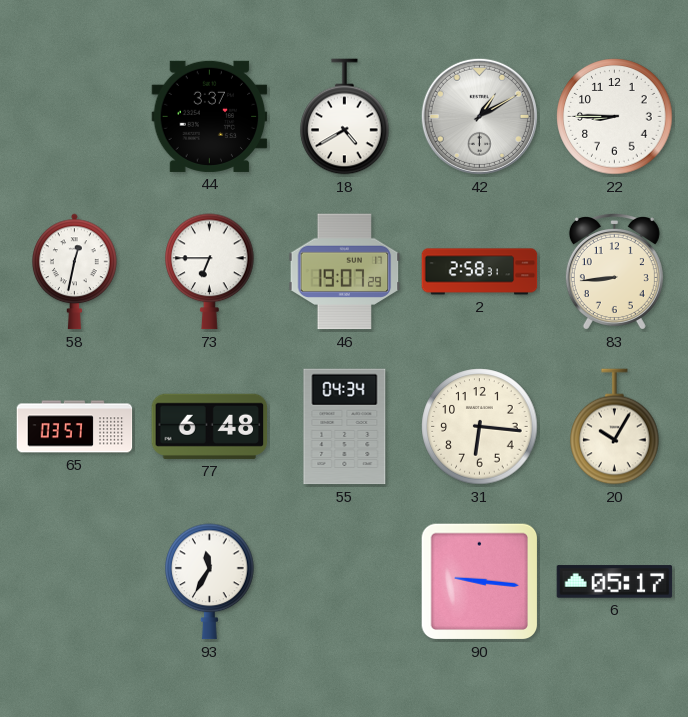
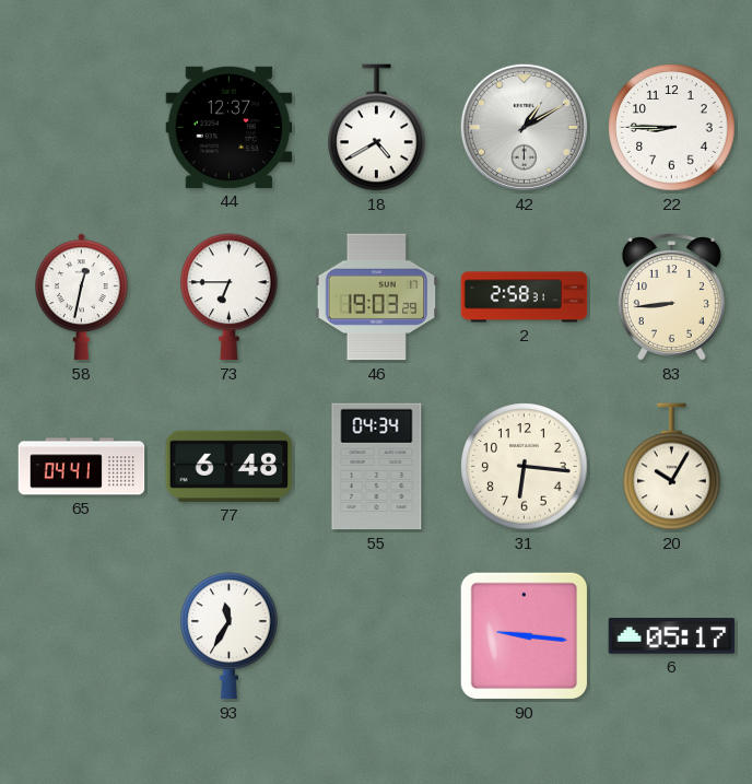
44: 3:37 -> 12:37
46: 19:07 -> 19:03
65: 03:57 -> 04:41
